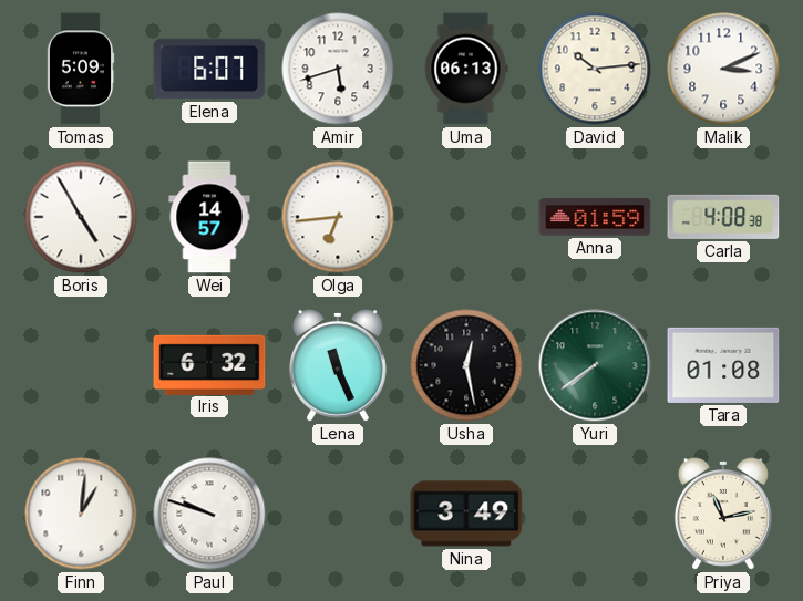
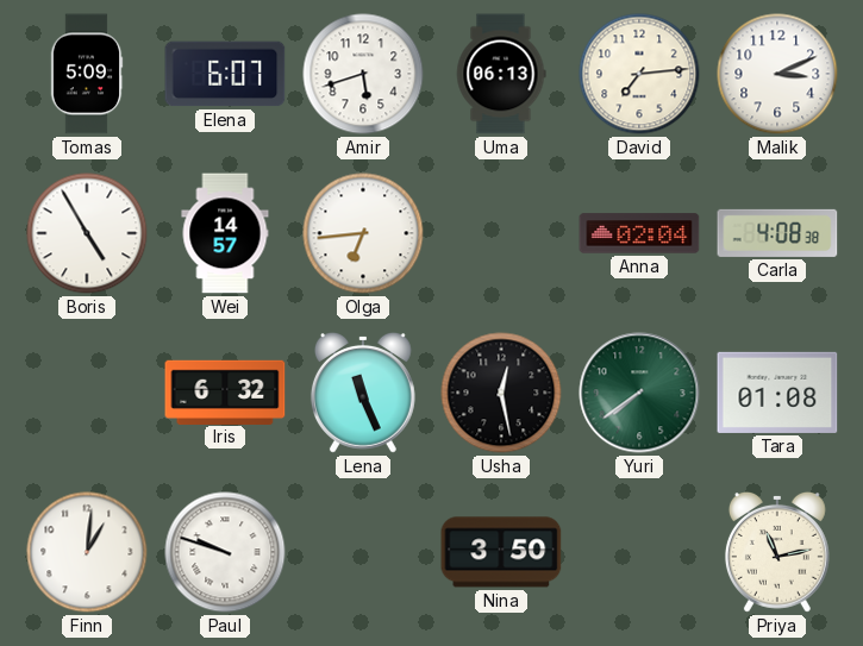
David: 10:14 -> 7:14
Anna: 01:59 -> 02:04
Nina: 3:49 -> 3:50
